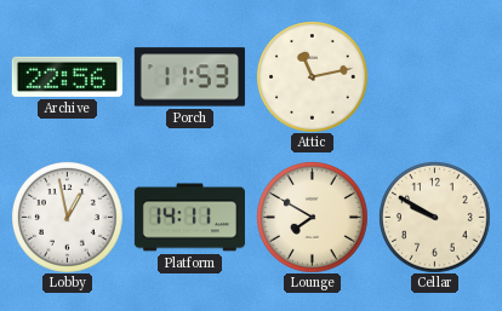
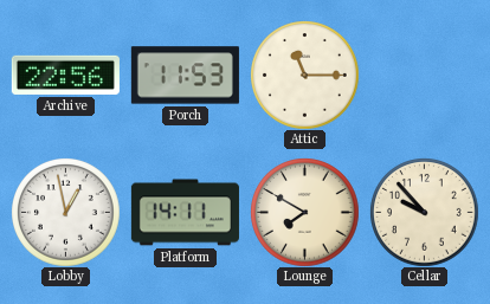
Attic: 11:13 -> 11:15
Cellar: 9:50 -> 9:53
